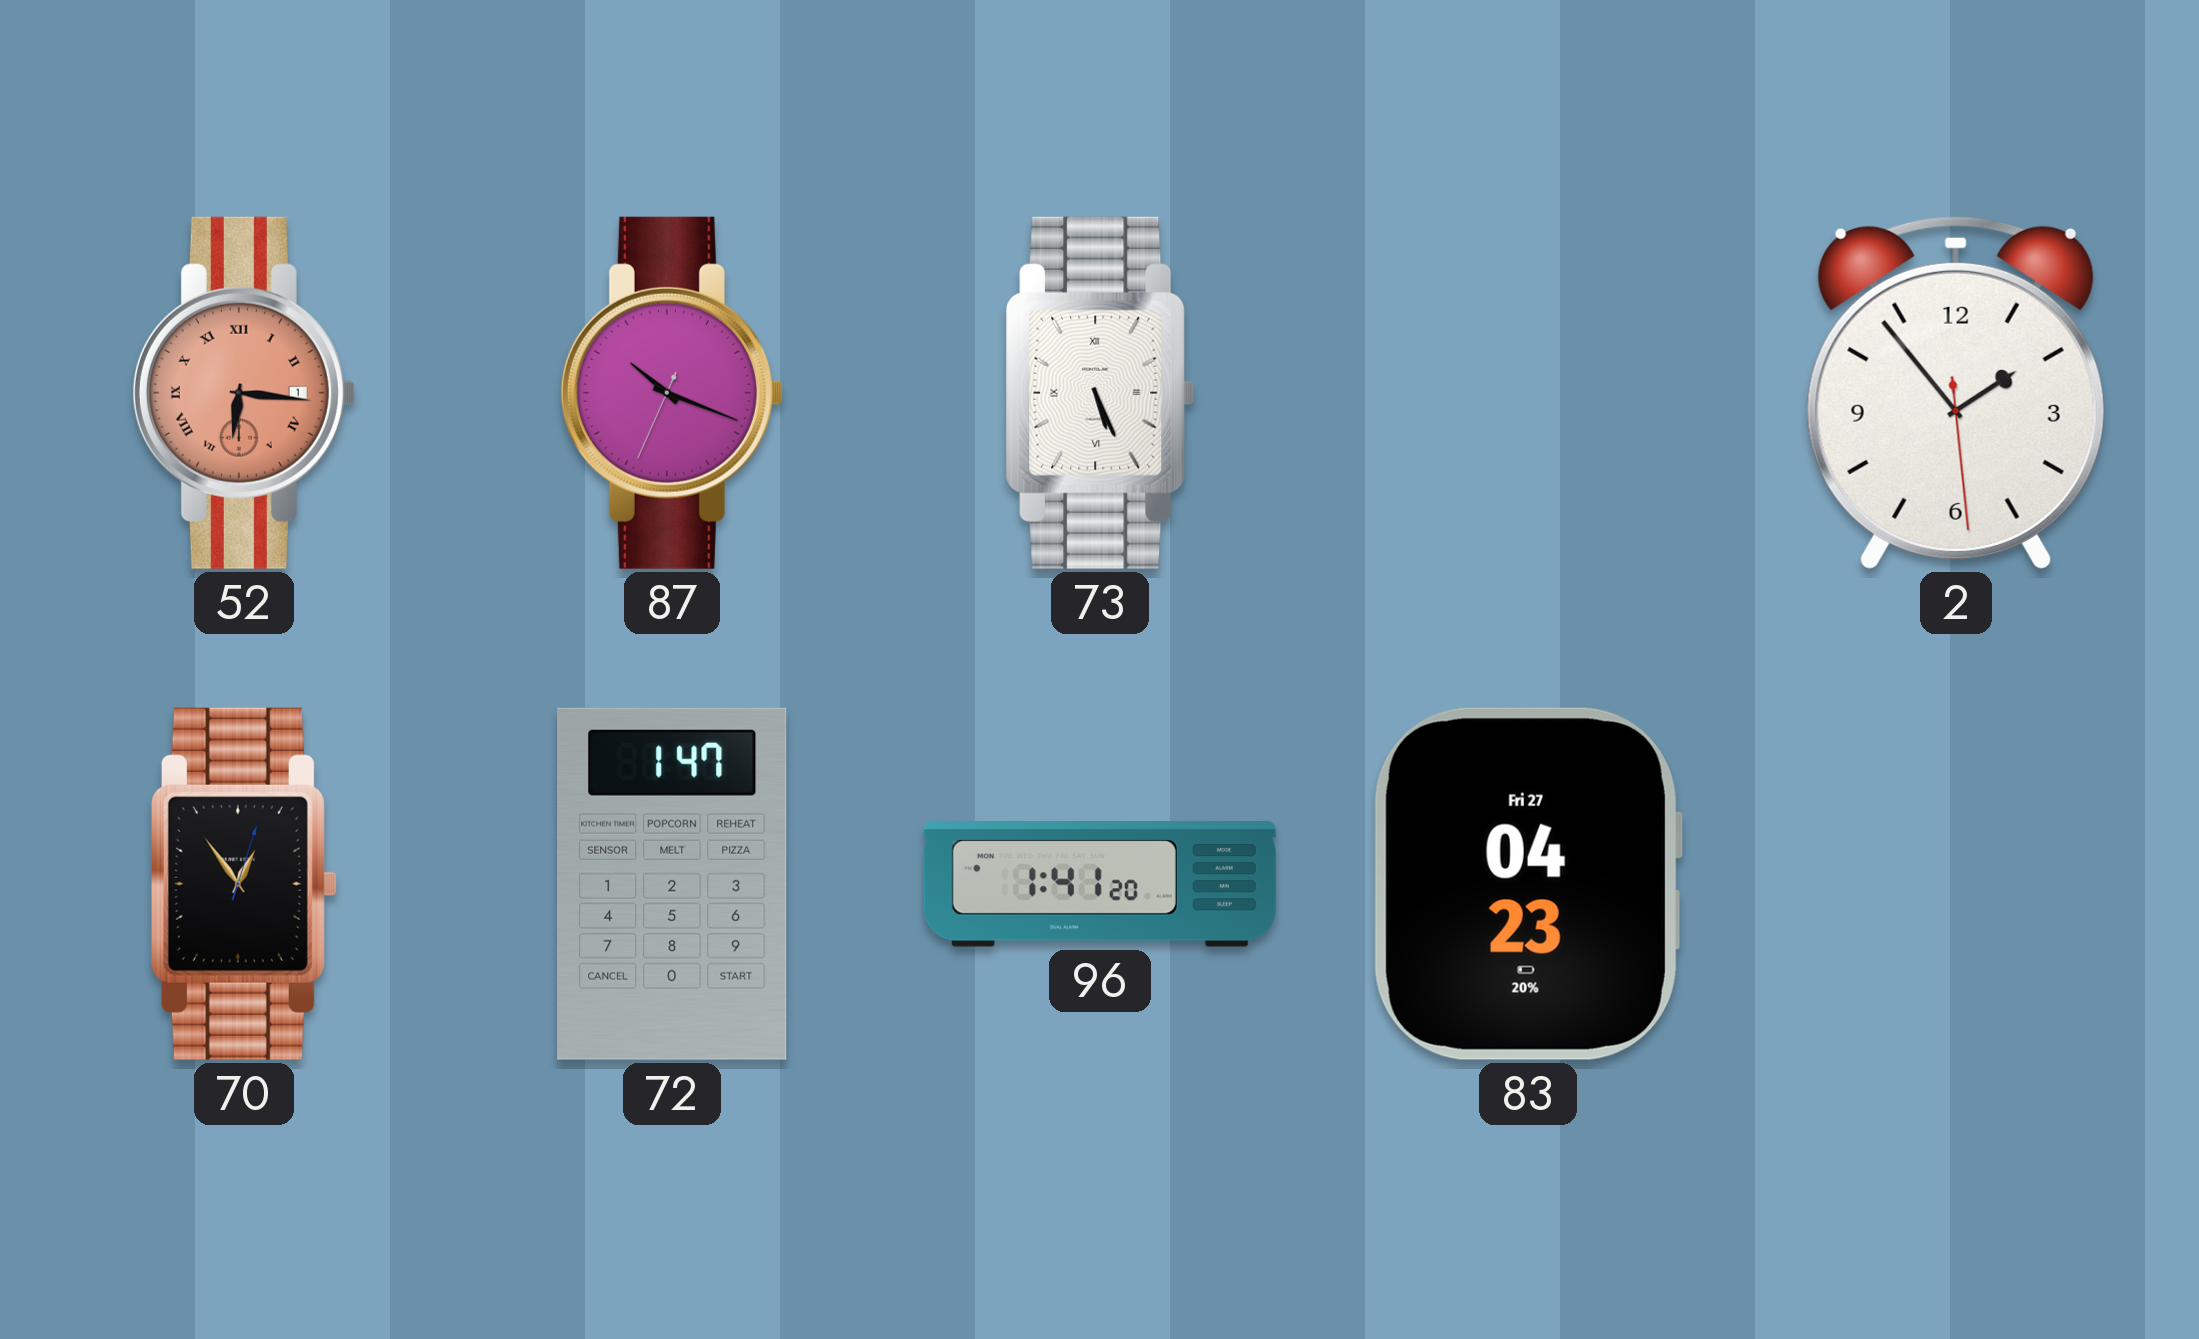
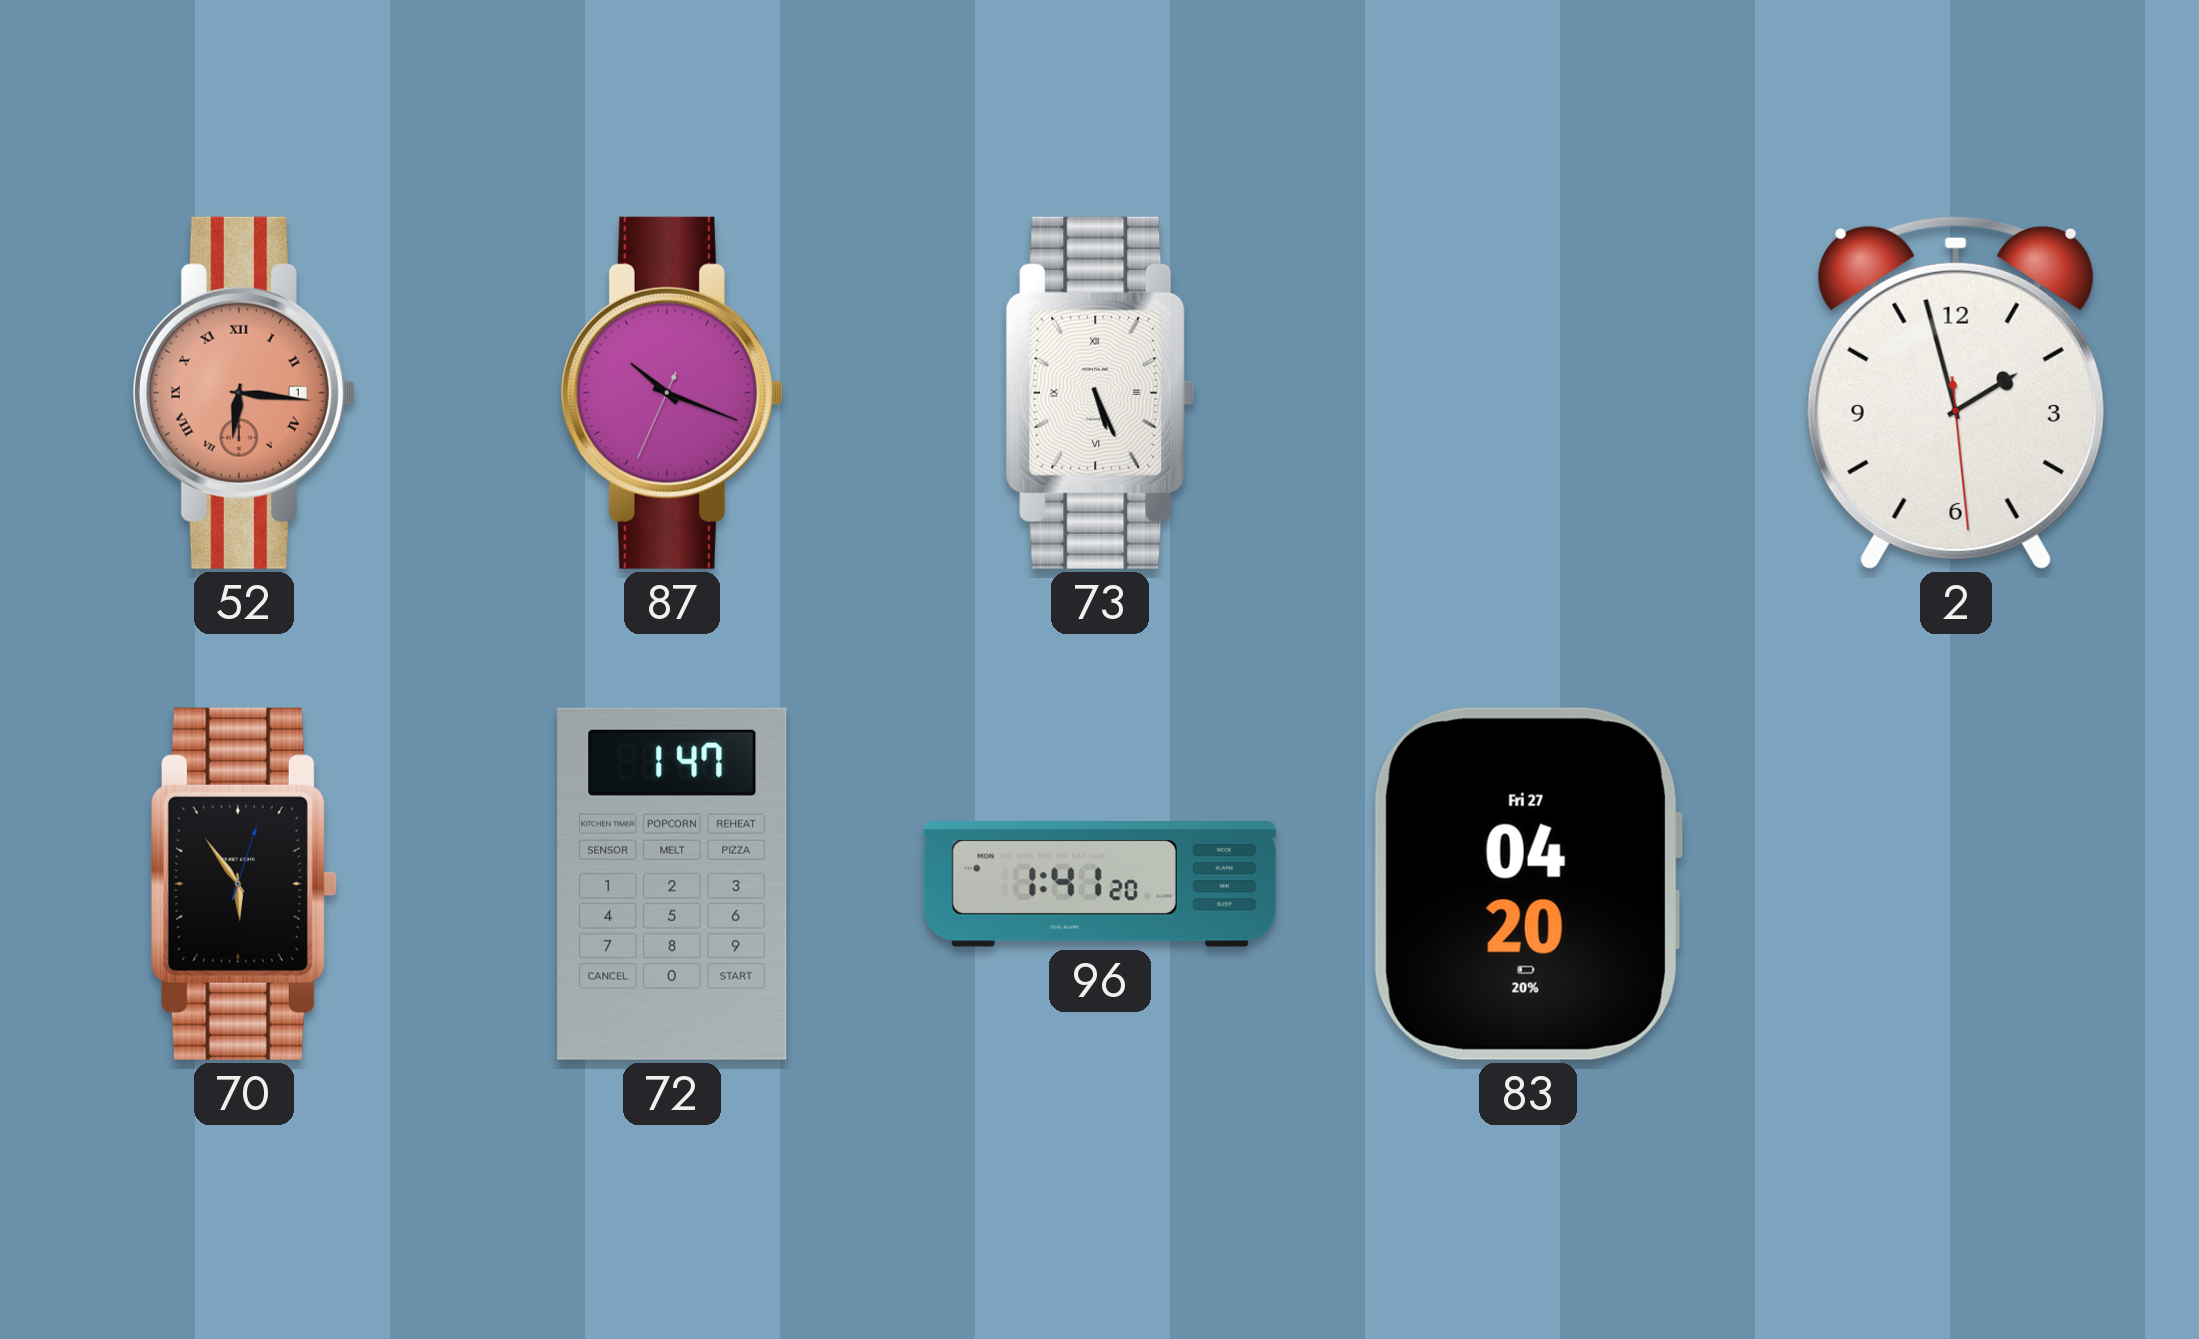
2: 1:53 -> 1:57
70: 12:54 -> 5:54
83: 04:23 -> 04:20
